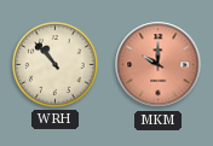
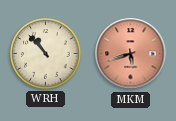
MKM: 10:00 -> 5:42
